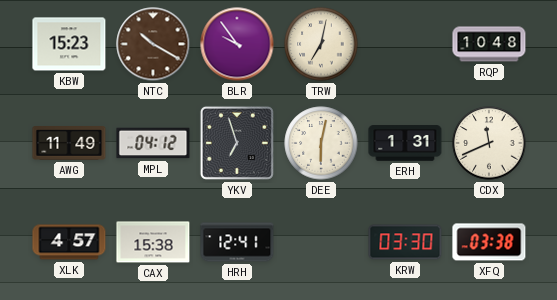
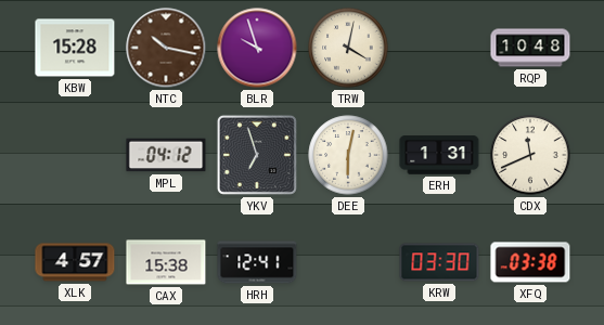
KBW: 15:23 -> 15:28
NTC: 10:20 -> 10:17
BLR: 9:54 -> 9:57
TRW: 7:02 -> 4:02
AWG: 11:49 -> none
